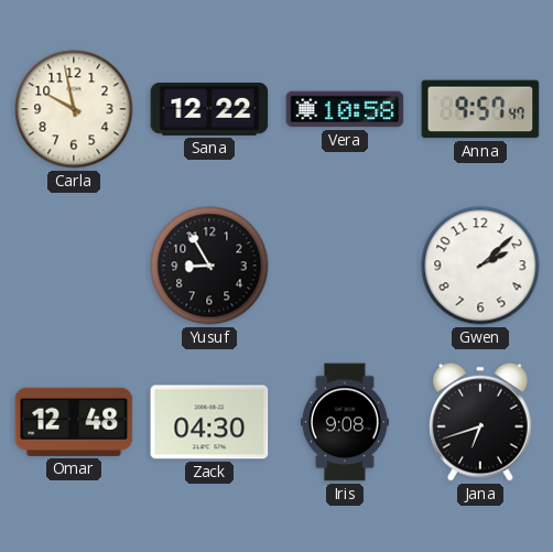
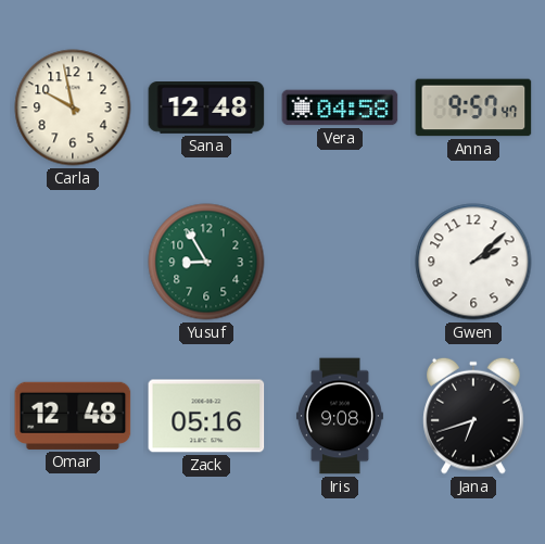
Sana: 12:22 -> 12:48
Vera: 10:58 -> 04:58
Yusuf dial: black -> green
Zack: 04:30 -> 05:16
